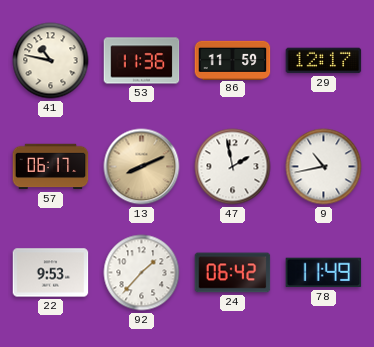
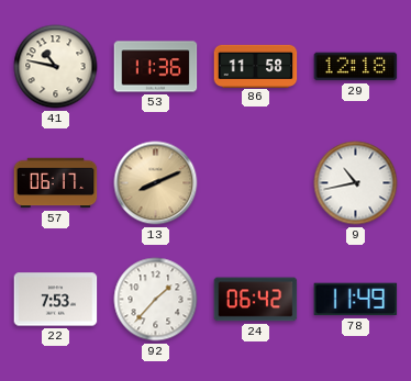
86: 11:59 -> 11:58
29: 12:17 -> 12:18
47: 1:58 -> none
22: 9:53 -> 7:53
